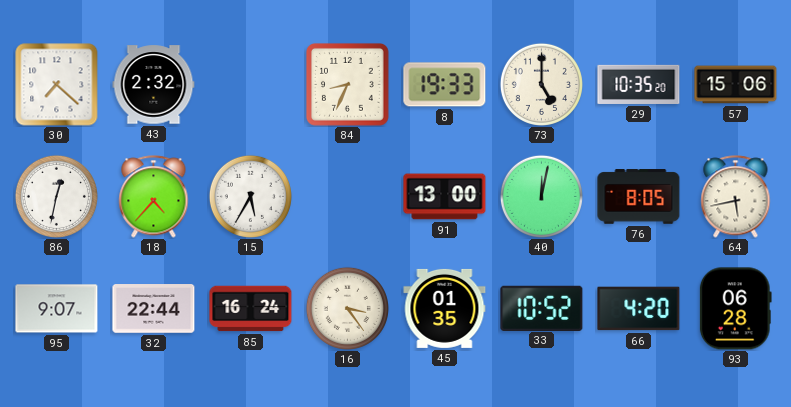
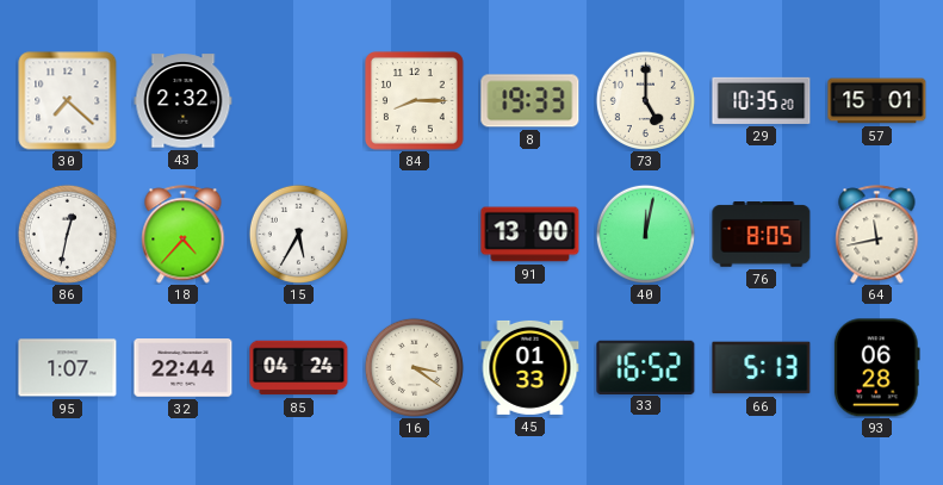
84: 8:34 -> 8:15
57: 15:06 -> 15:01
64: 5:43 -> 11:43
95: 9:07 -> 1:07
85: 16:24 -> 04:24
16: 3:24 -> 3:21
45: 01:35 -> 01:33
33: 10:52 -> 16:52
66: 4:20 -> 5:13
